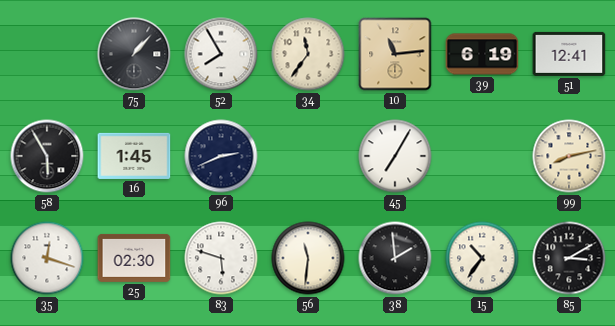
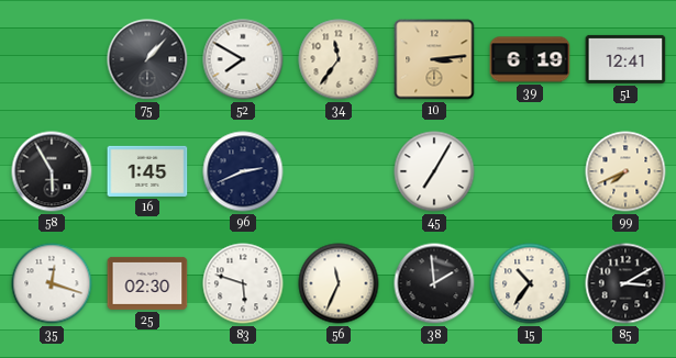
52: 7:55 -> 7:50
10: 11:14 -> 3:14
99: 8:13 -> 7:41
56: 11:31 -> 11:34
